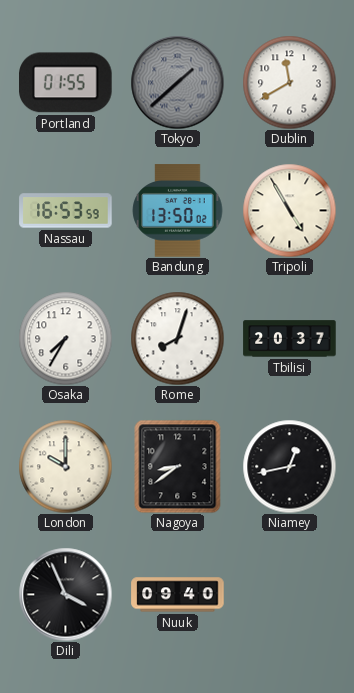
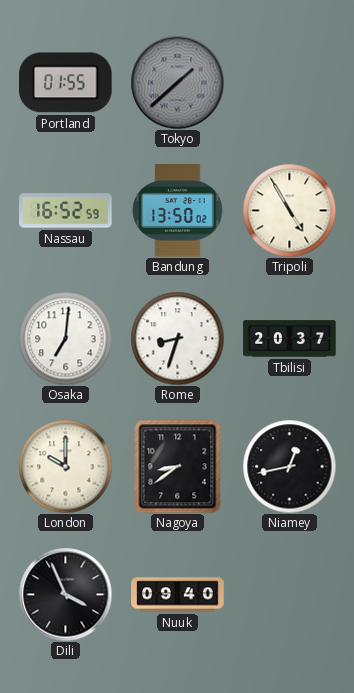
Dublin: 11:40 -> none
Nassau: 16:53 -> 16:52
Osaka: 7:35 -> 7:01
Rome: 8:03 -> 8:33
